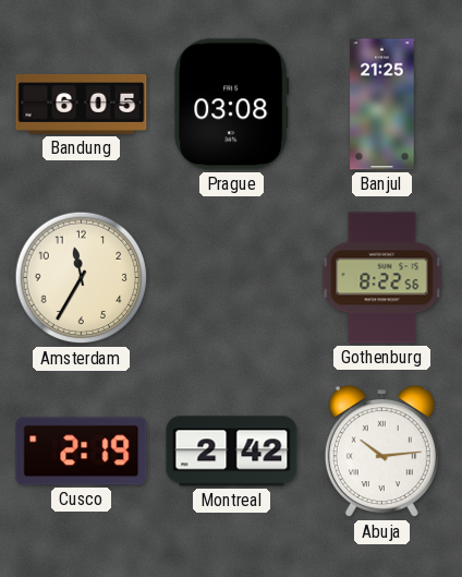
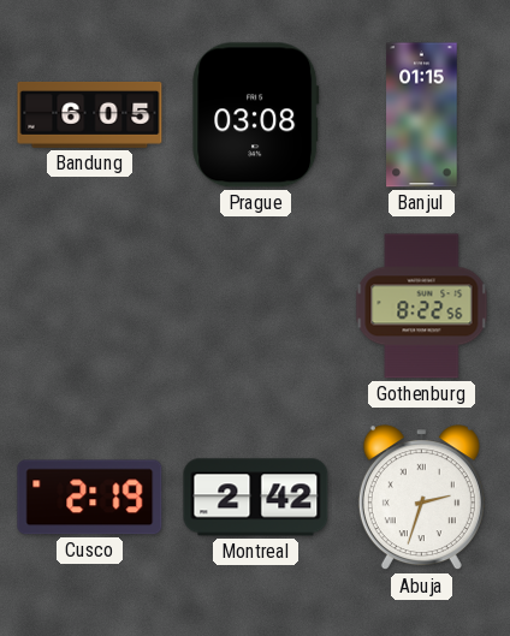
Banjul: 21:25 -> 01:15
Amsterdam: 11:35 -> none
Abuja: 10:14 -> 2:33
